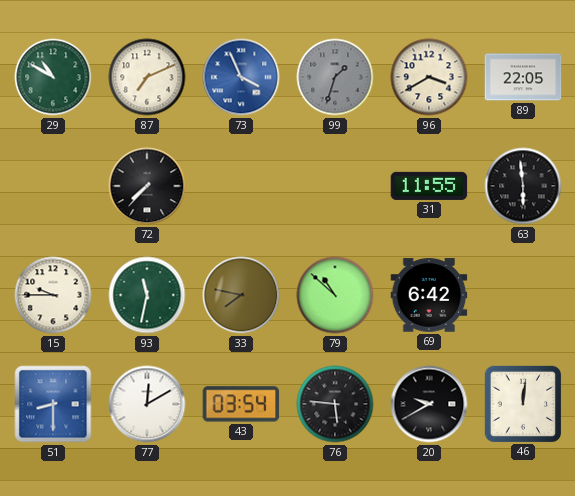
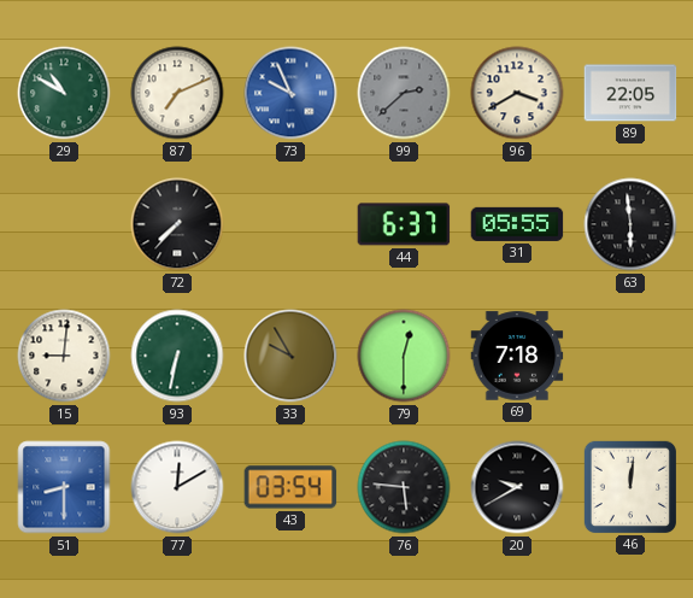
73: 3:56 -> 9:56
99: 1:33 -> 2:38
44: none -> 6:37
31: 11:55 -> 05:55
15: 9:45 -> 9:01
93: 11:32 -> 6:32
33: 7:47 -> 9:55
79: 10:52 -> 12:30
69: 6:42 -> 7:18
